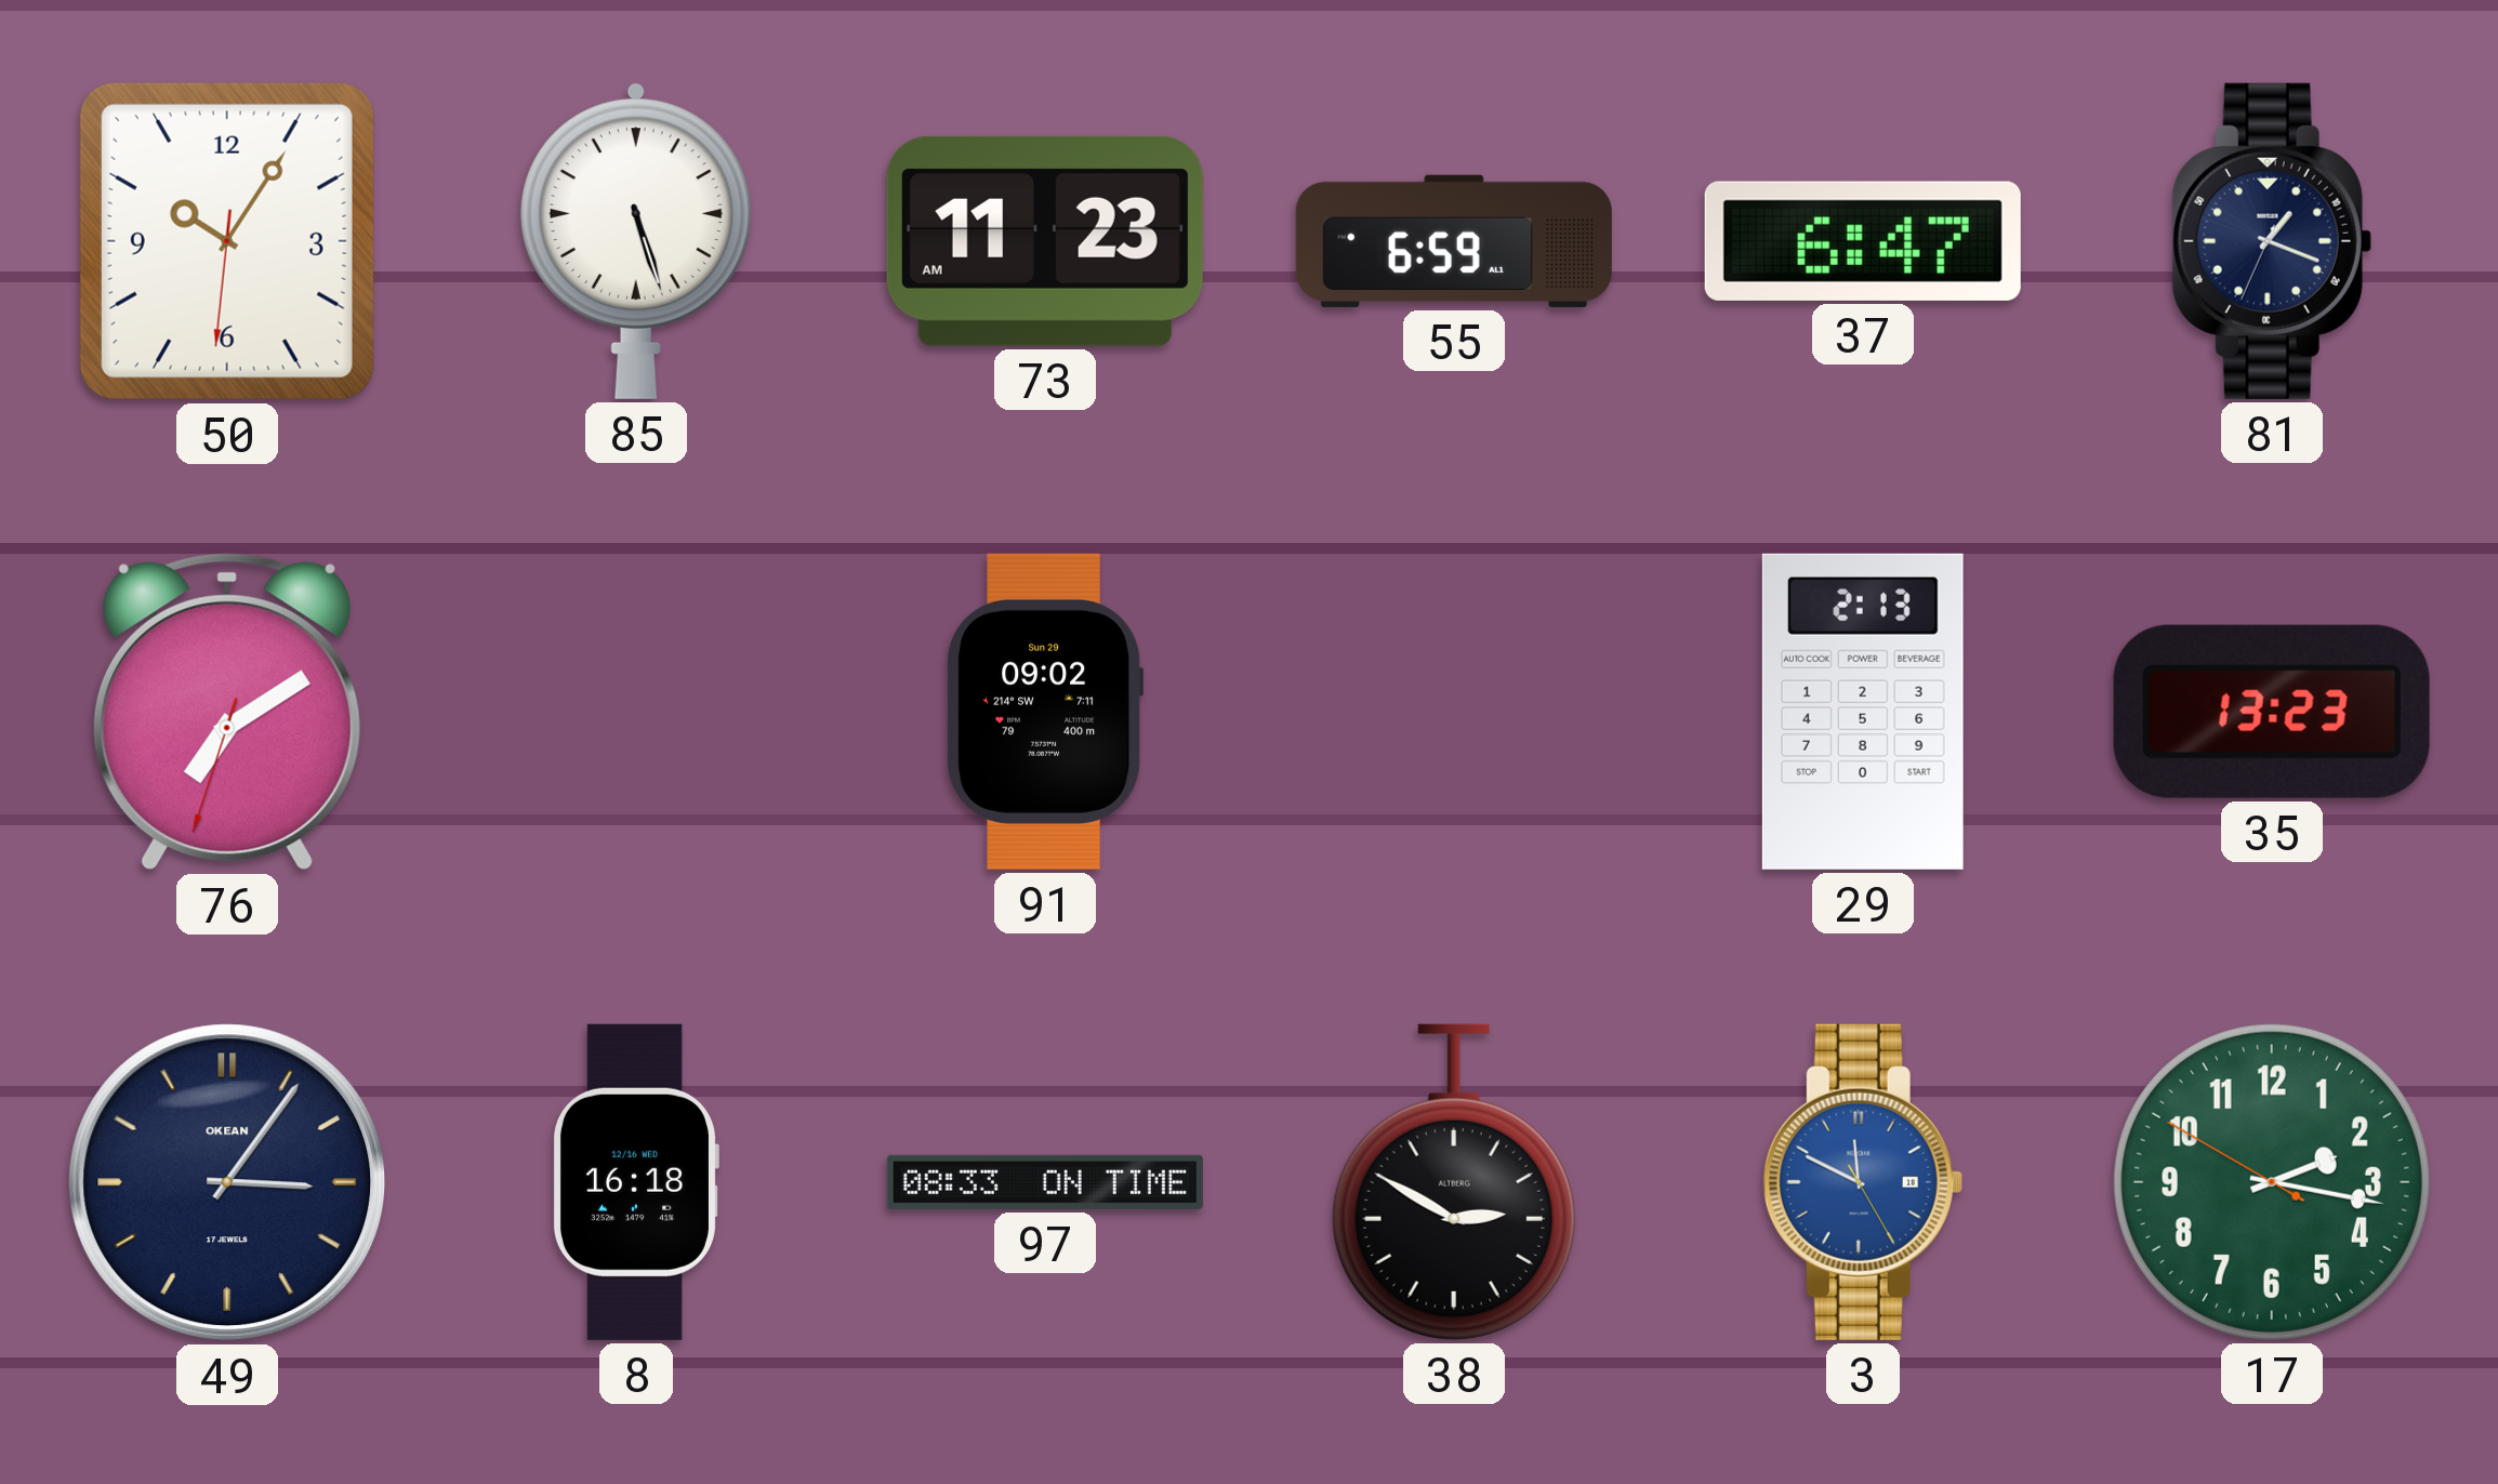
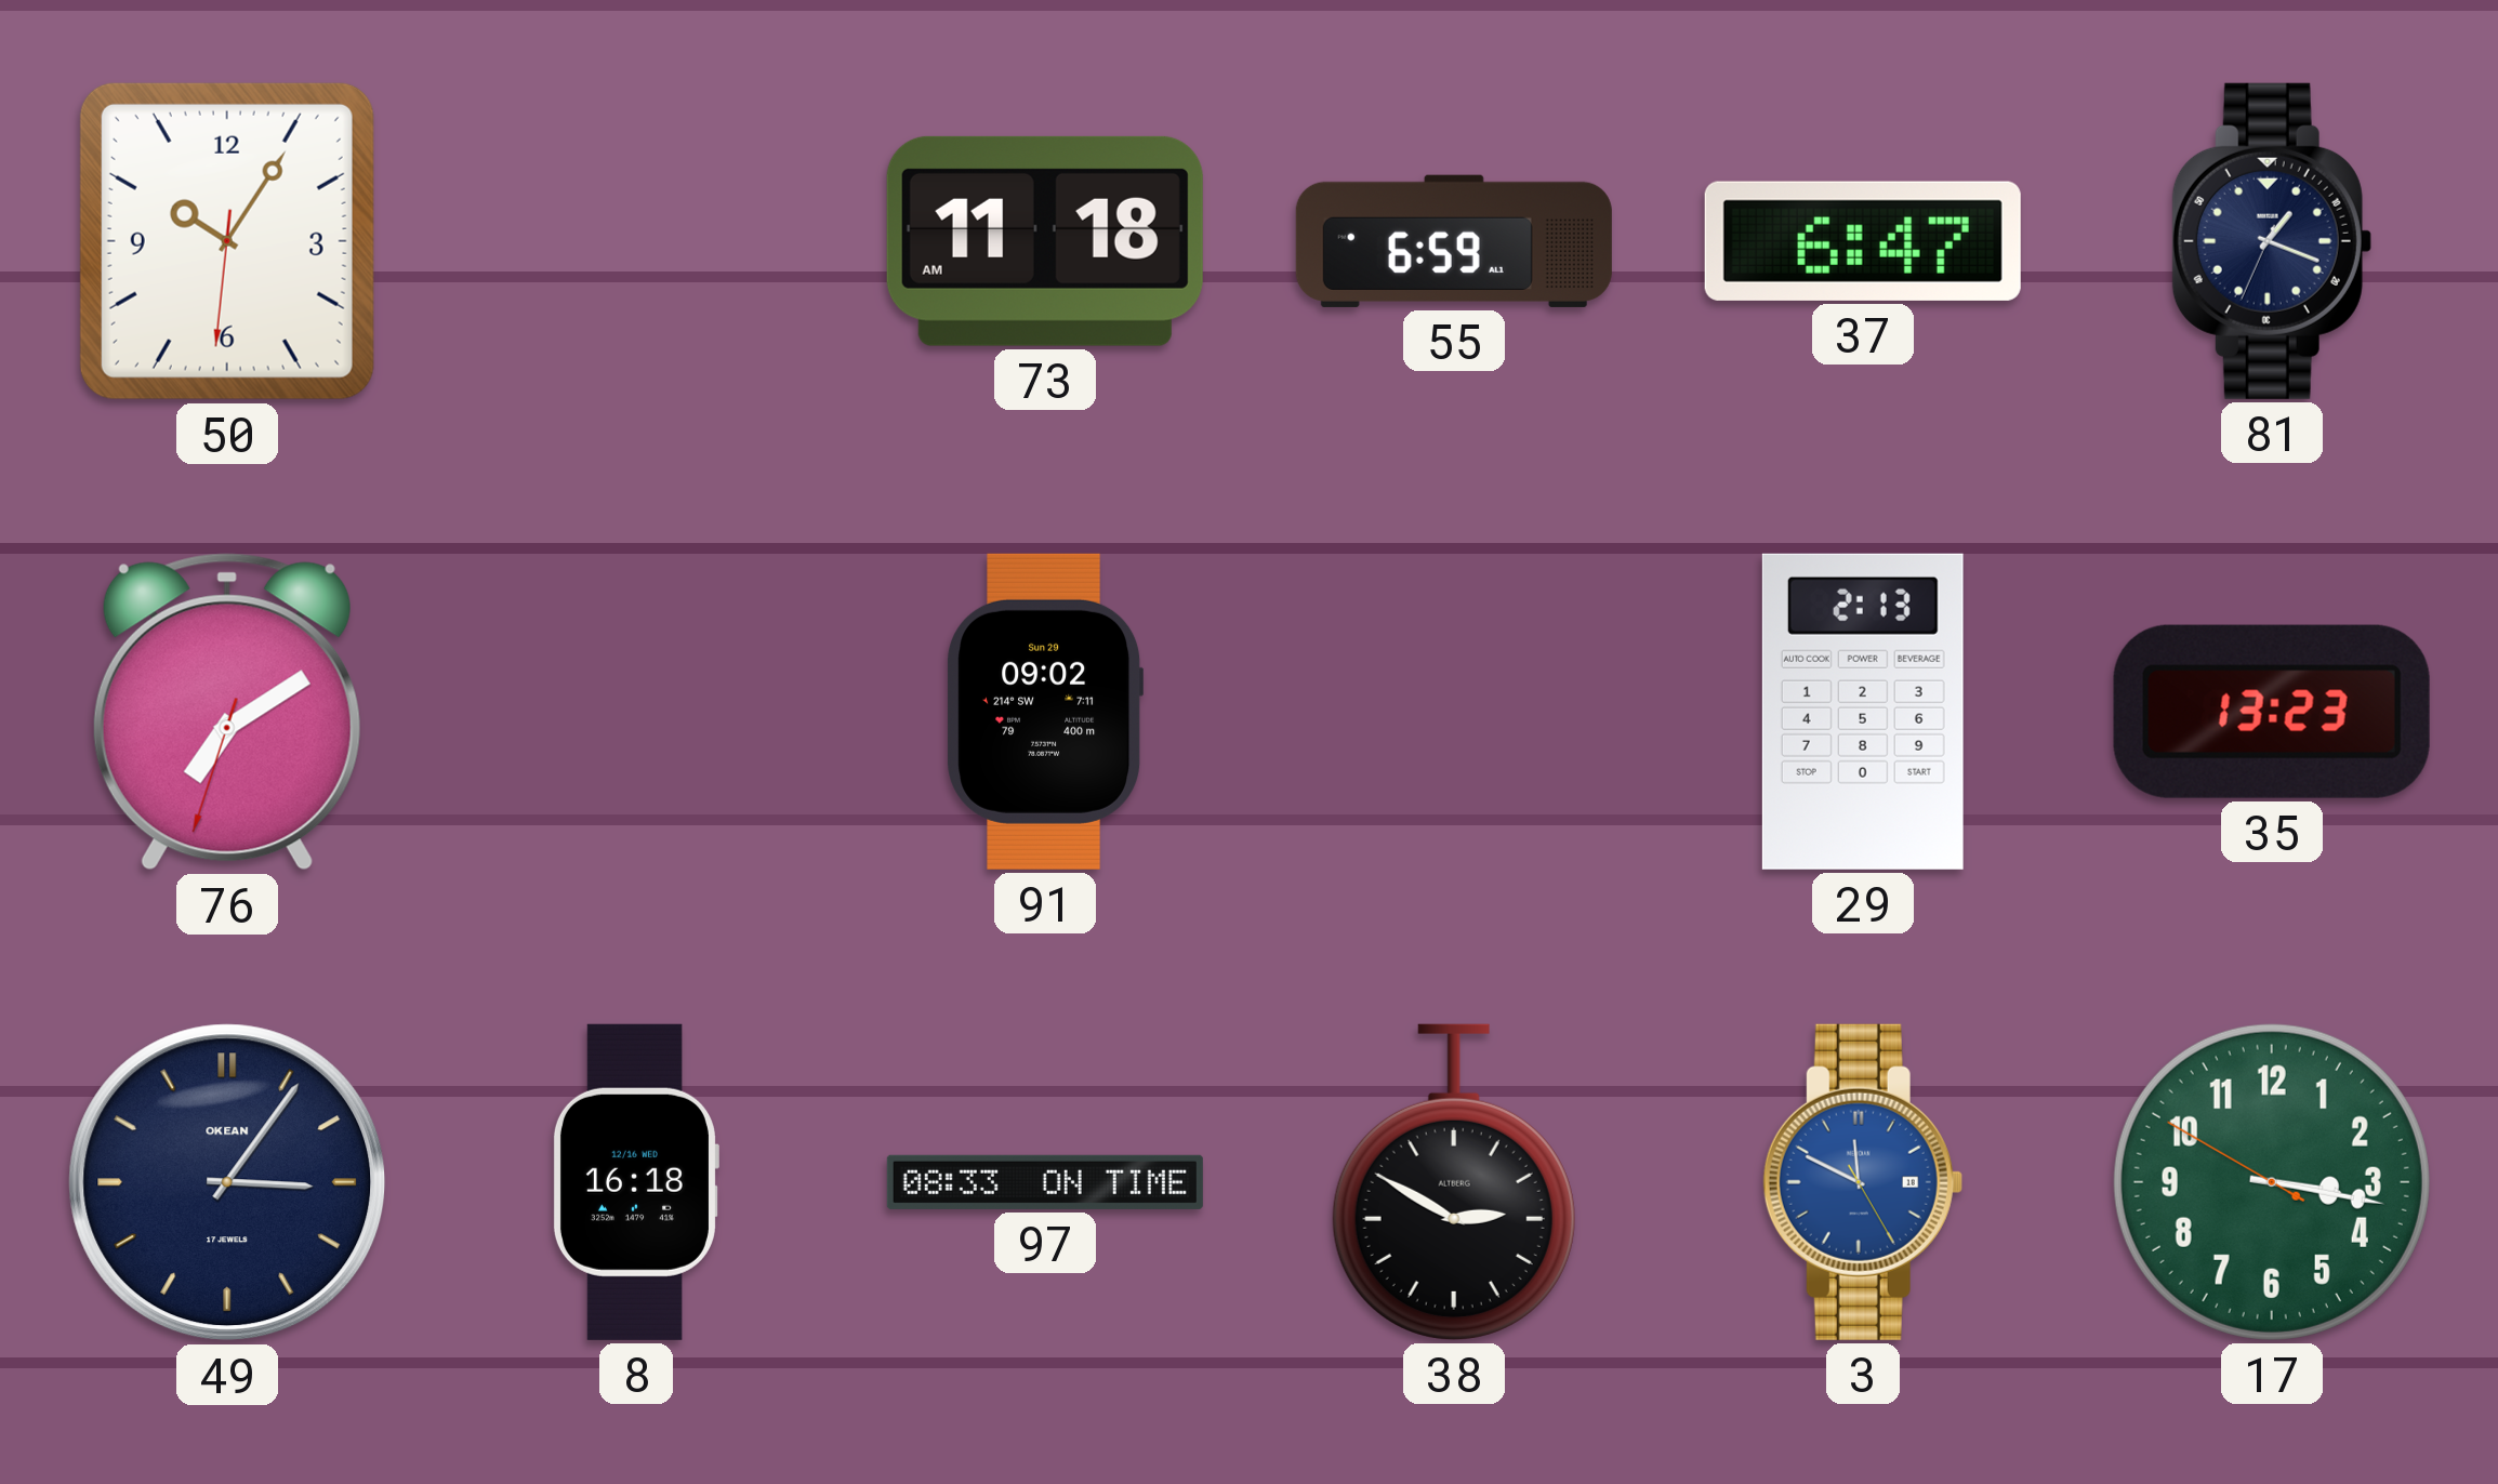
85: 5:27 -> none
73: 11:23 -> 11:18
17: 2:16 -> 3:16
